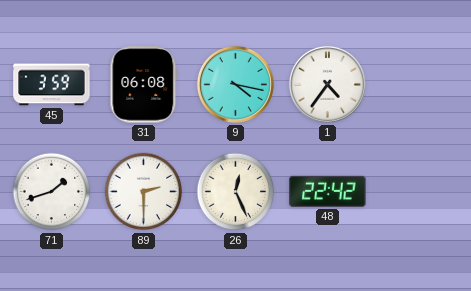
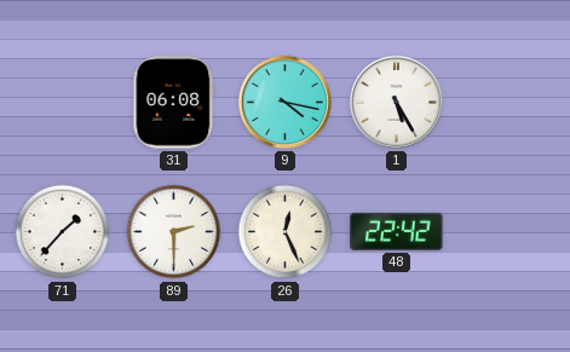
45: 3:59 -> none
1: 4:36 -> 5:25
71: 1:42 -> 1:37
